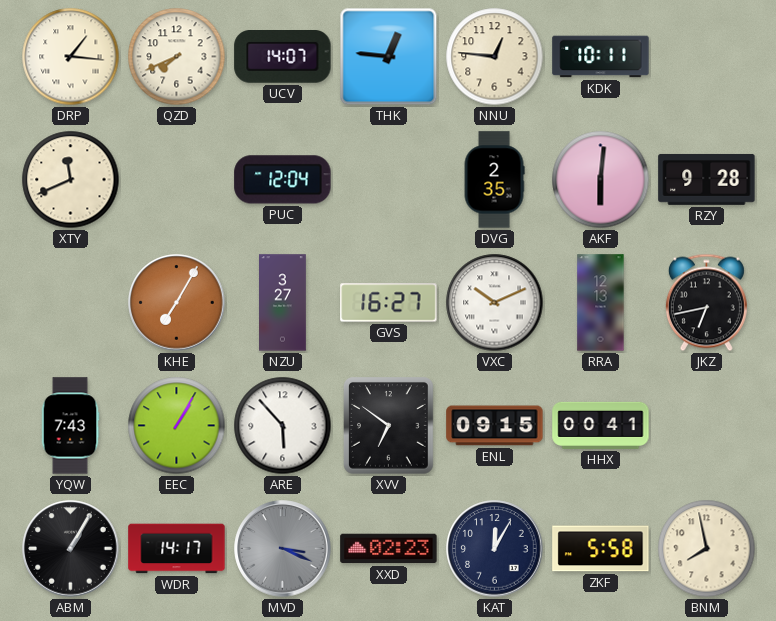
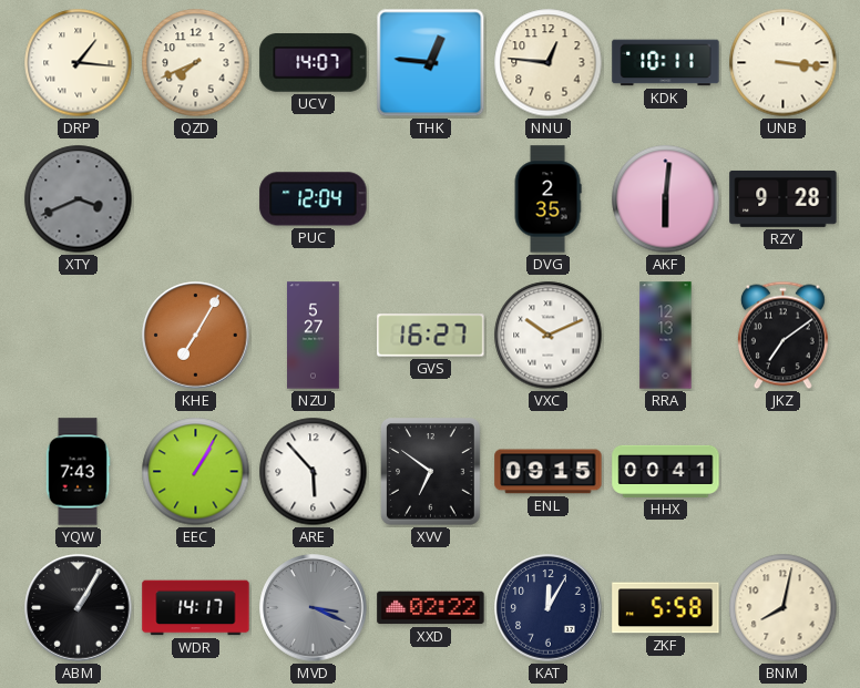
UNB: none -> 3:16
XTY: 11:41 -> 3:41
XTY dial: cream -> grey
NZU: 3:27 -> 5:27
JKZ: 6:43 -> 7:09
XXD: 02:23 -> 02:22
BNM: 7:58 -> 8:02
